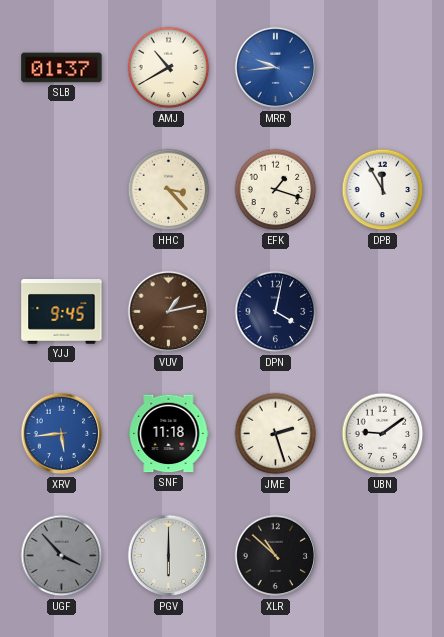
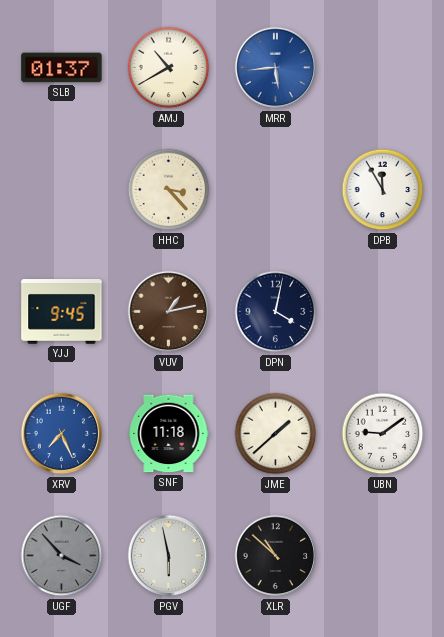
MRR: 9:44 -> 5:44
EFK: 1:18 -> none
XRV: 5:44 -> 7:26
JME: 2:27 -> 1:38
PGV: 6:00 -> 5:58
